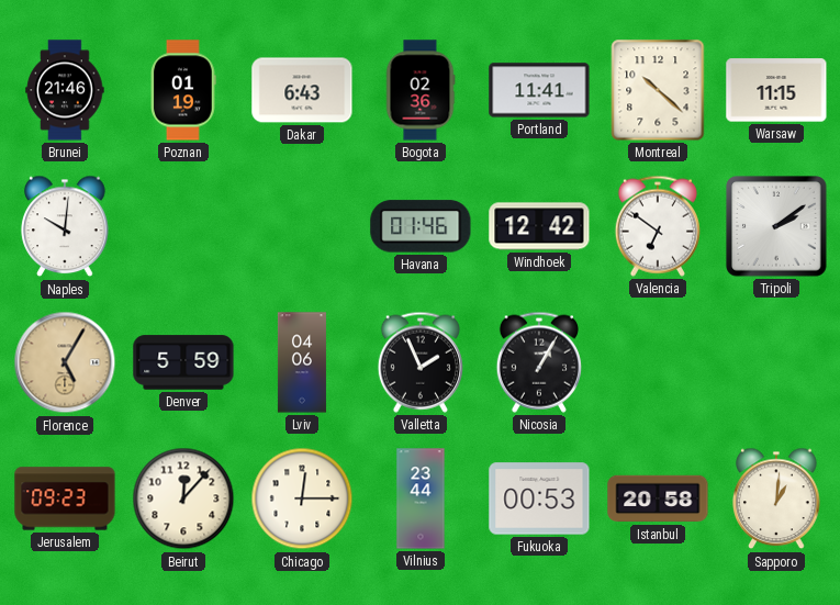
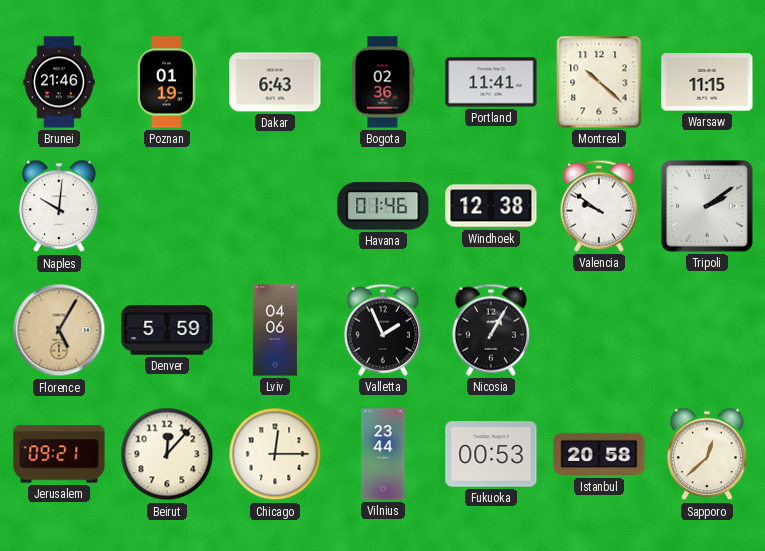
Windhoek: 12:42 -> 12:38
Valencia: 6:51 -> 9:51
Jerusalem: 09:23 -> 09:21
Sapporo: 1:01 -> 12:38
